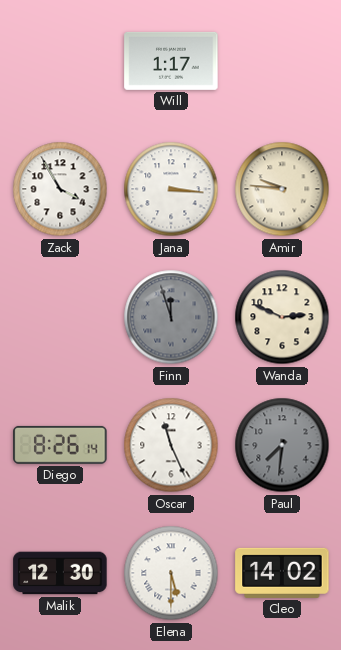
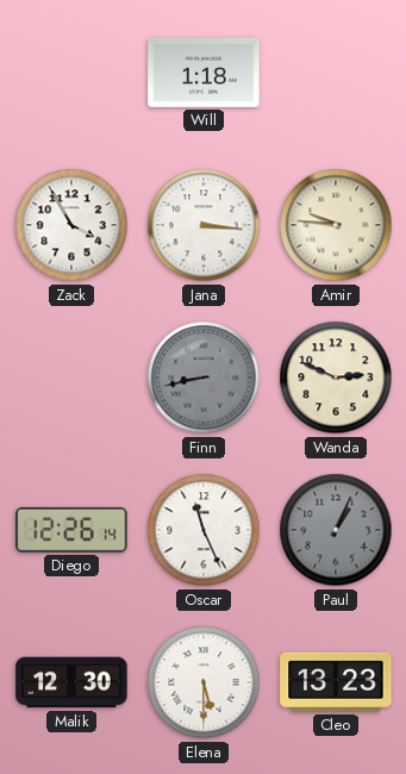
Will: 1:17 -> 1:18
Finn: 11:57 -> 8:43
Diego: 8:26 -> 12:26
Paul: 7:31 -> 1:04
Cleo: 14:02 -> 13:23
